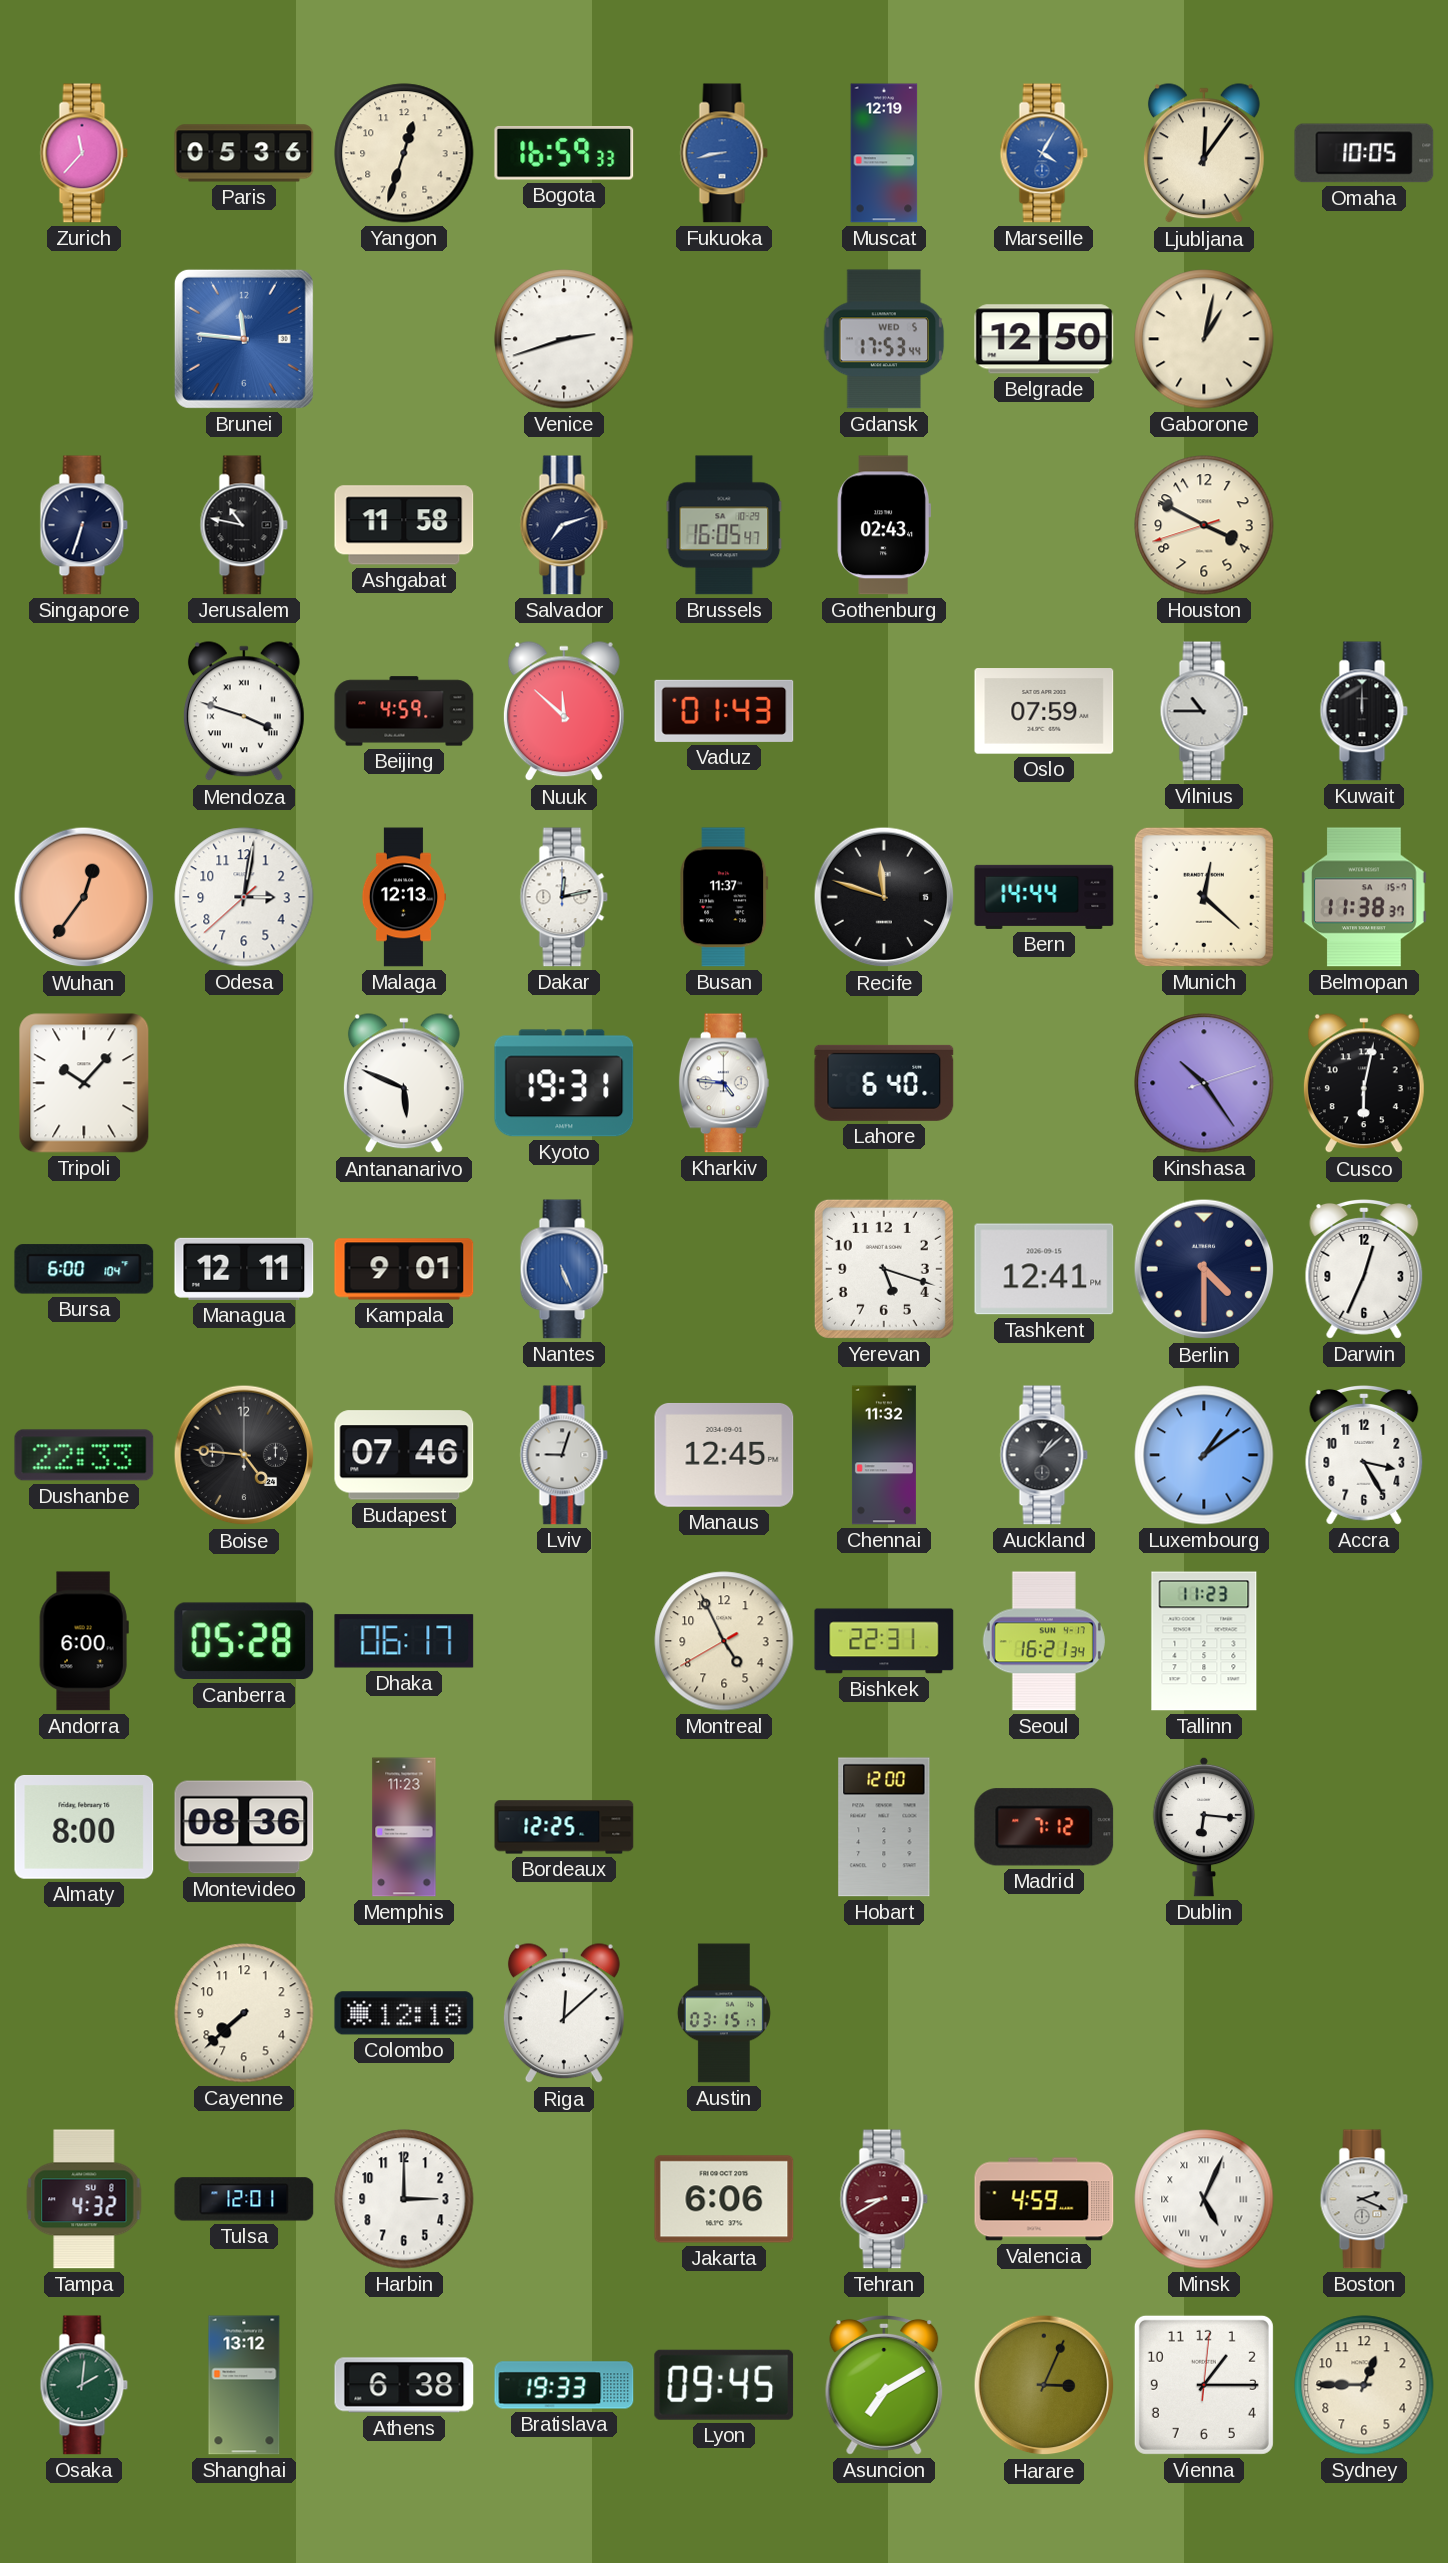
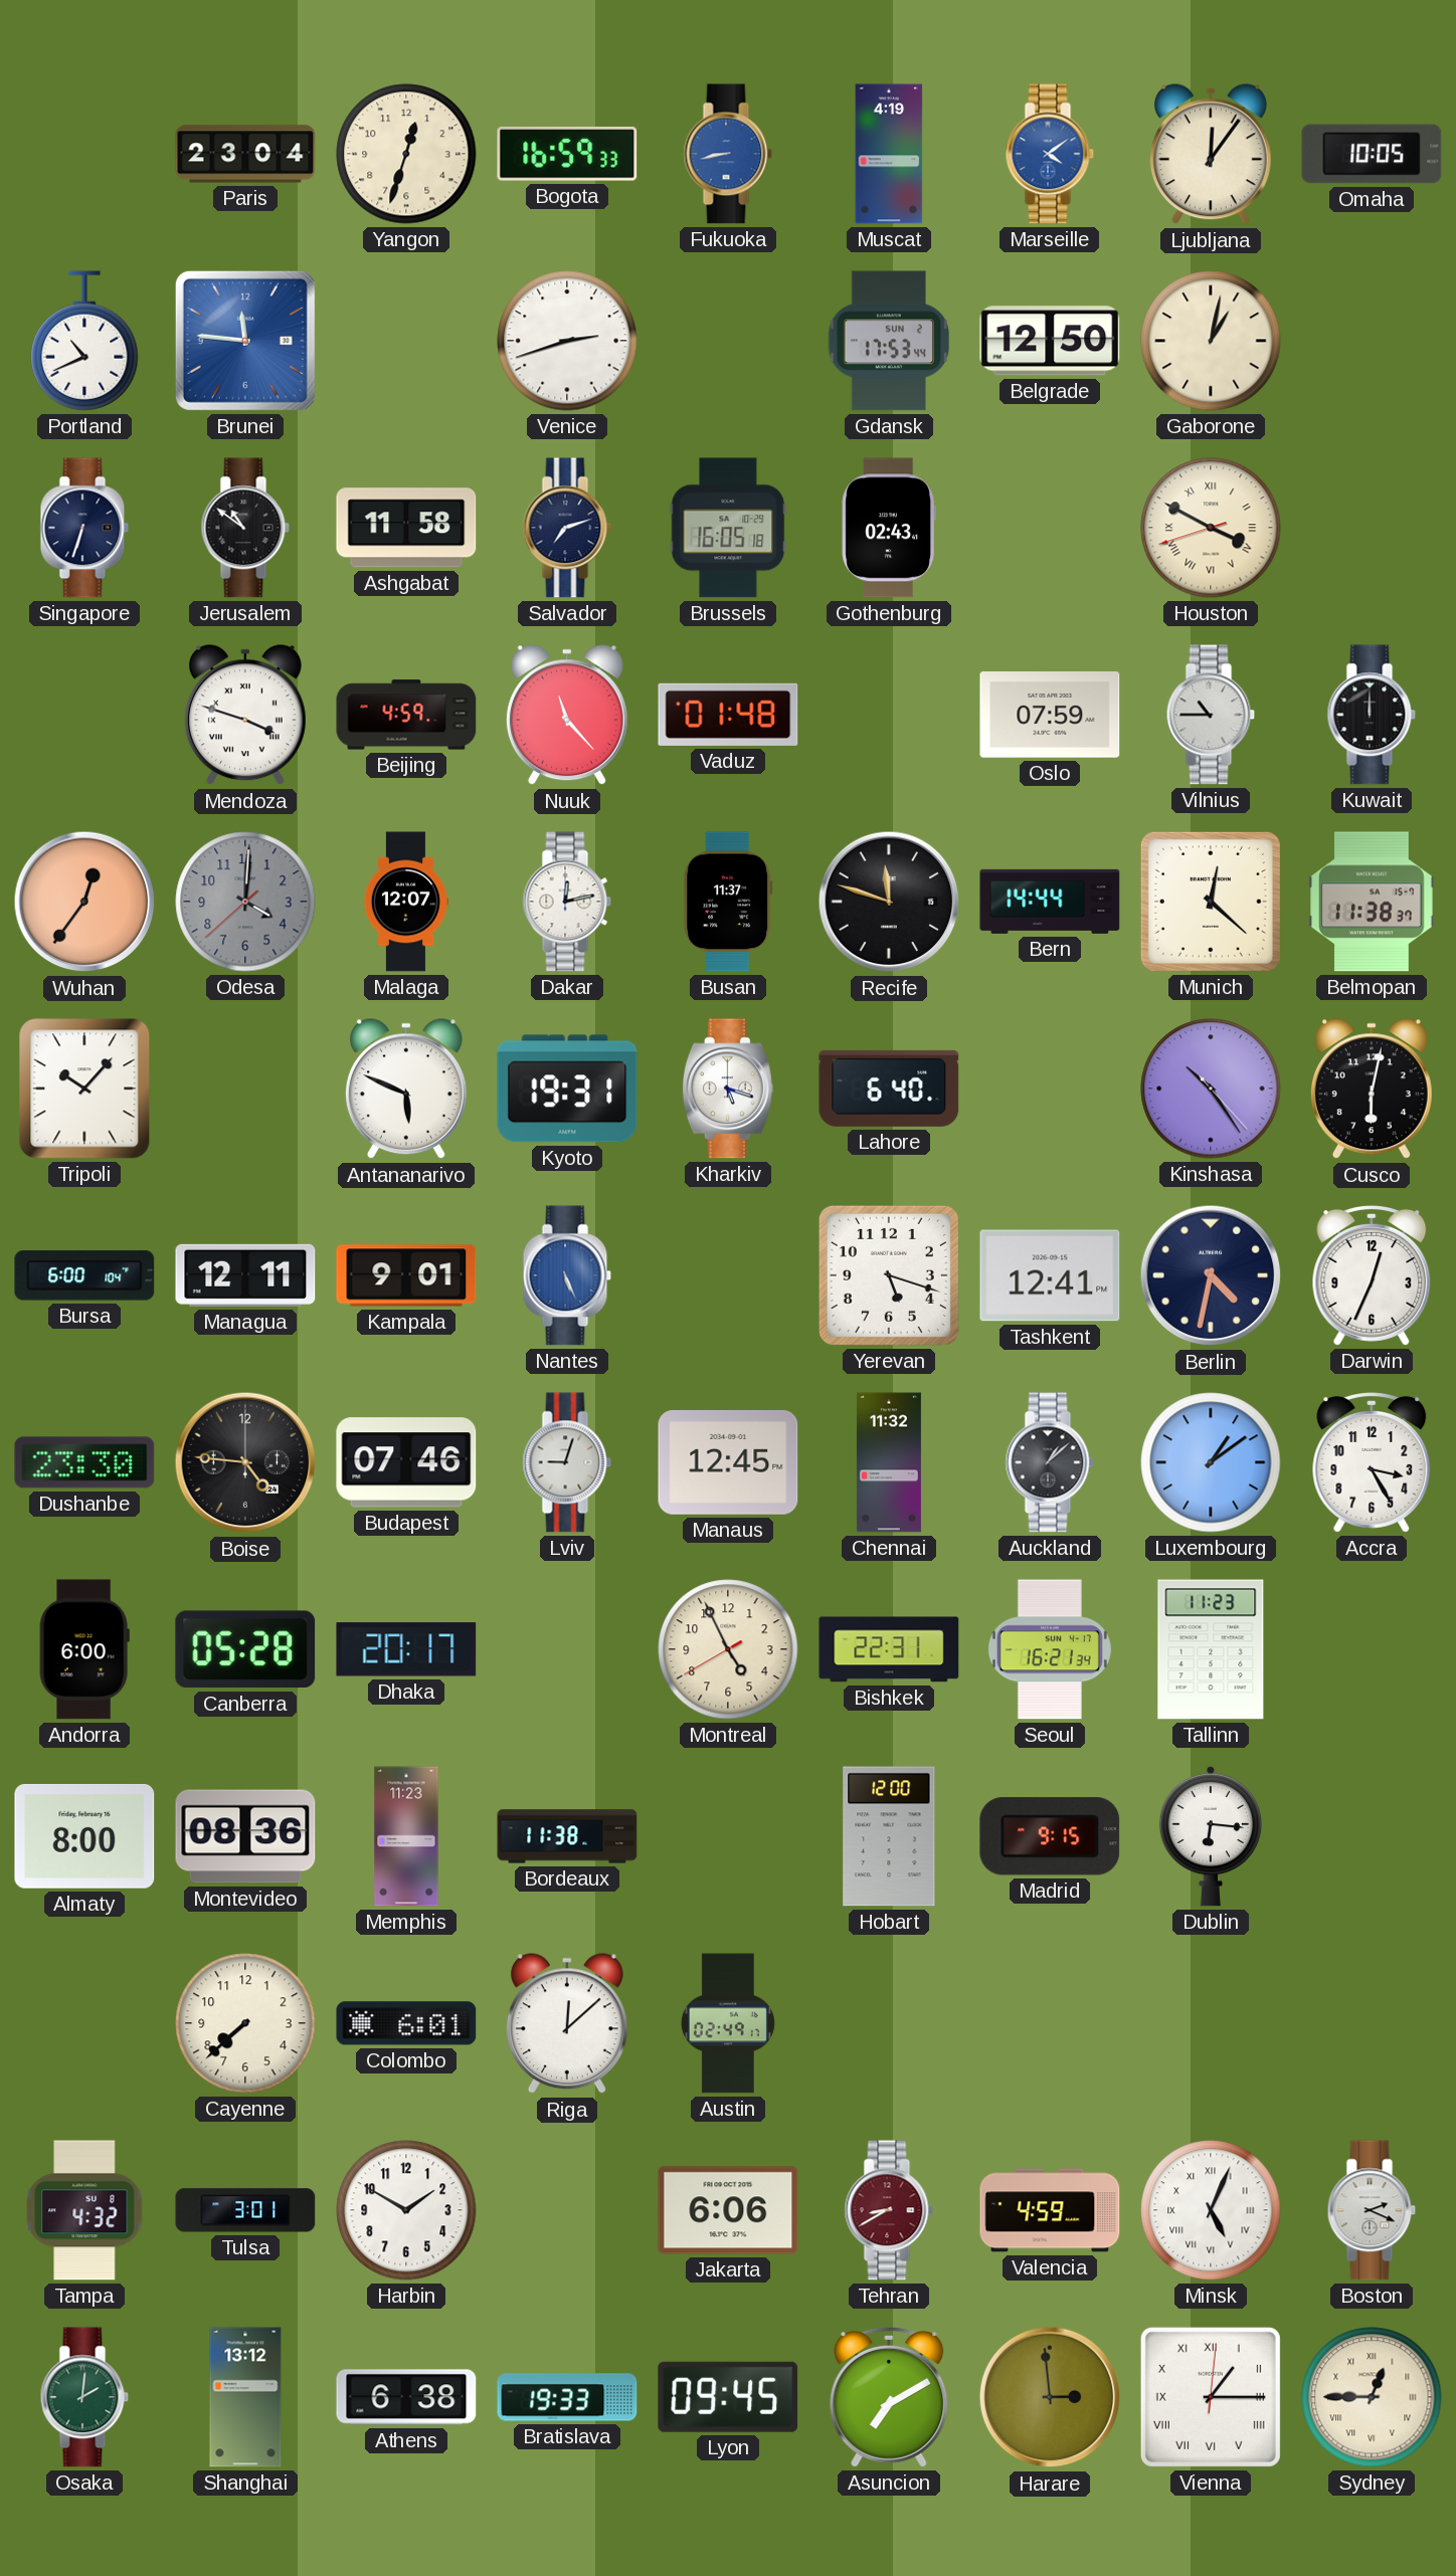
Zurich: 11:37 -> none
Paris: 05:36 -> 23:04
Muscat: 12:19 -> 4:19
Marseille: 4:05 -> 4:09
Portland: none -> 10:41
Gdansk date: WED 5 -> SUN 2
Jerusalem: 10:47 -> 10:51
Brussels: 16:05:47 -> 16:05:18
Houston numerals: Arabic -> Roman
Nuuk: 11:52 -> 11:23
Vaduz: 01:43 -> 01:48
Odesa: 3:01 -> 4:00
Odesa dial: white -> grey
Malaga: 12:13 -> 12:07
Kharkiv: 4:46 -> 5:18
Kinshasa: 10:24:12 -> 10:24:23
Berlin: 4:30 -> 4:32
Dushanbe: 22:33 -> 23:30
Dhaka: 06:17 -> 20:17
Bordeaux: 12:25 -> 11:38
Madrid: 7:12 -> 9:15
Colombo: 12:18 -> 6:01
Austin: 03:15 -> 02:49
Tulsa: 12:01 -> 3:01
Harbin: 3:00 -> 1:50
Harare: 3:04 -> 2:59
Vienna numerals: Arabic -> Roman
Sydney numerals: Arabic -> Roman
